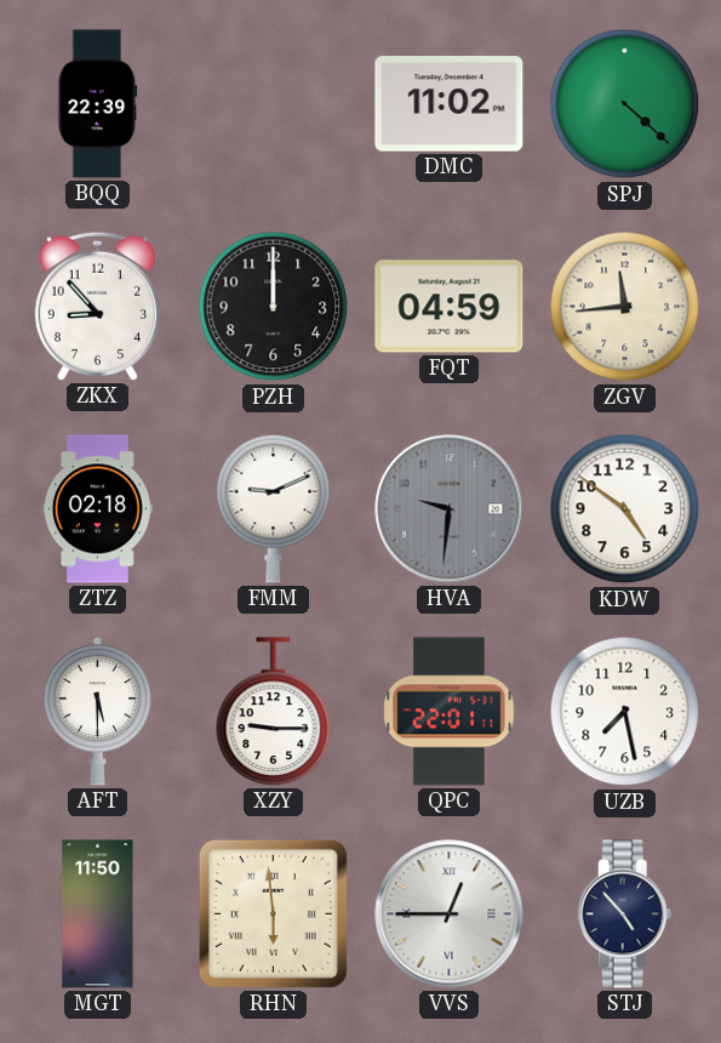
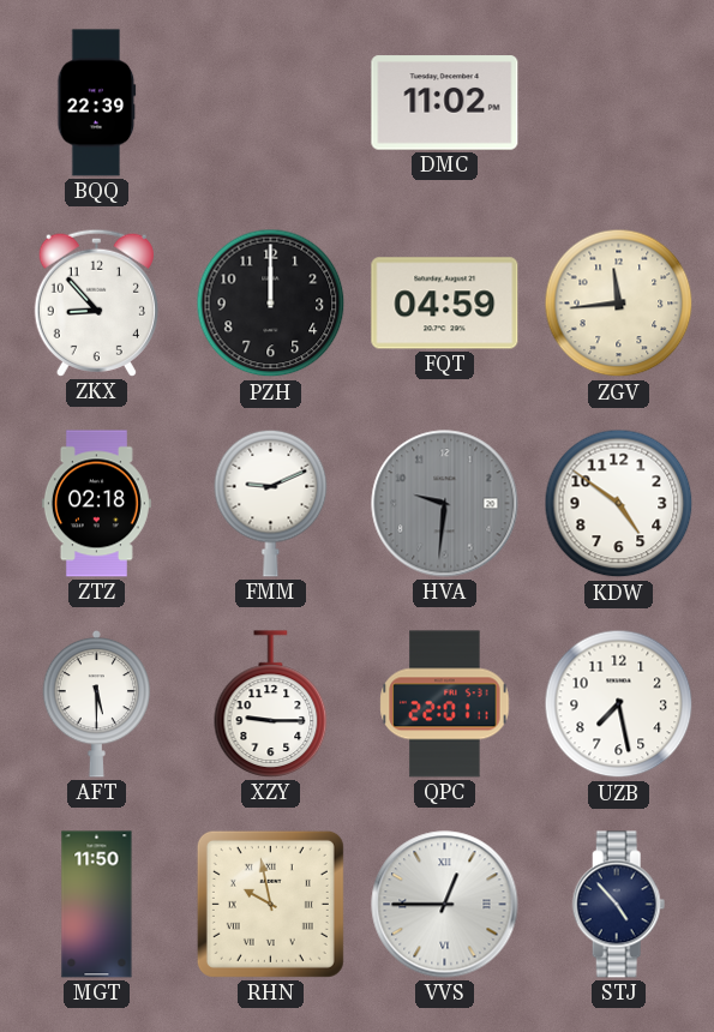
SPJ: 4:22 -> none
RHN: 5:59 -> 9:58
